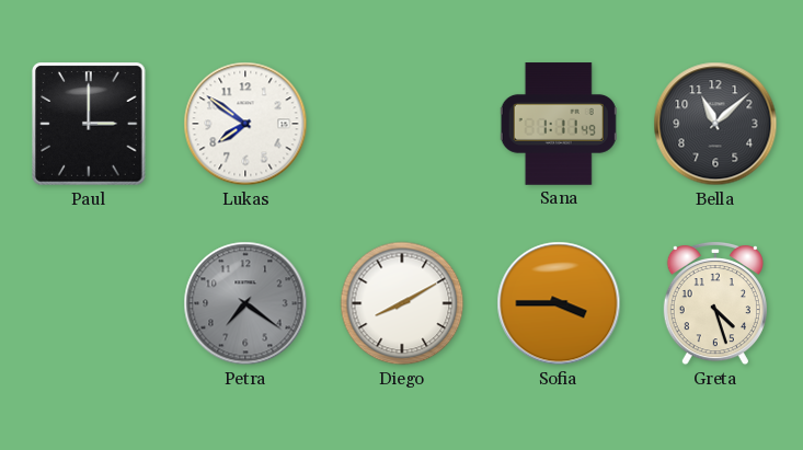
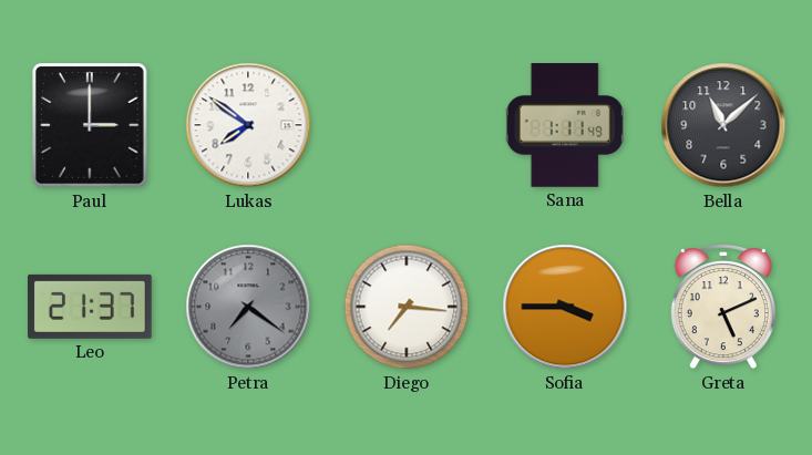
Leo: none -> 21:37
Diego: 8:10 -> 7:16
Greta: 4:27 -> 5:11
